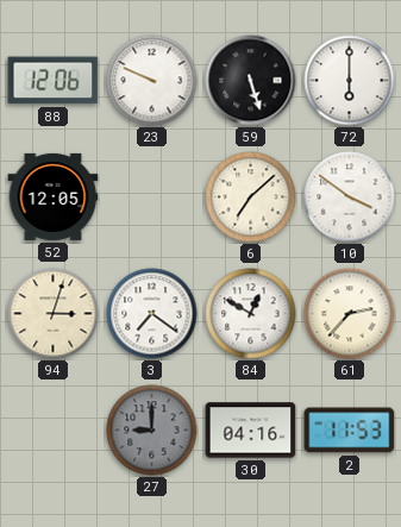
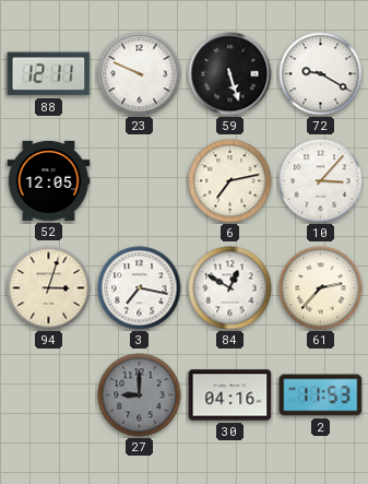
88: 12:06 -> 12:11
72: 6:00 -> 9:20
6: 7:08 -> 7:13
10: 3:51 -> 3:07
3: 7:21 -> 7:17
